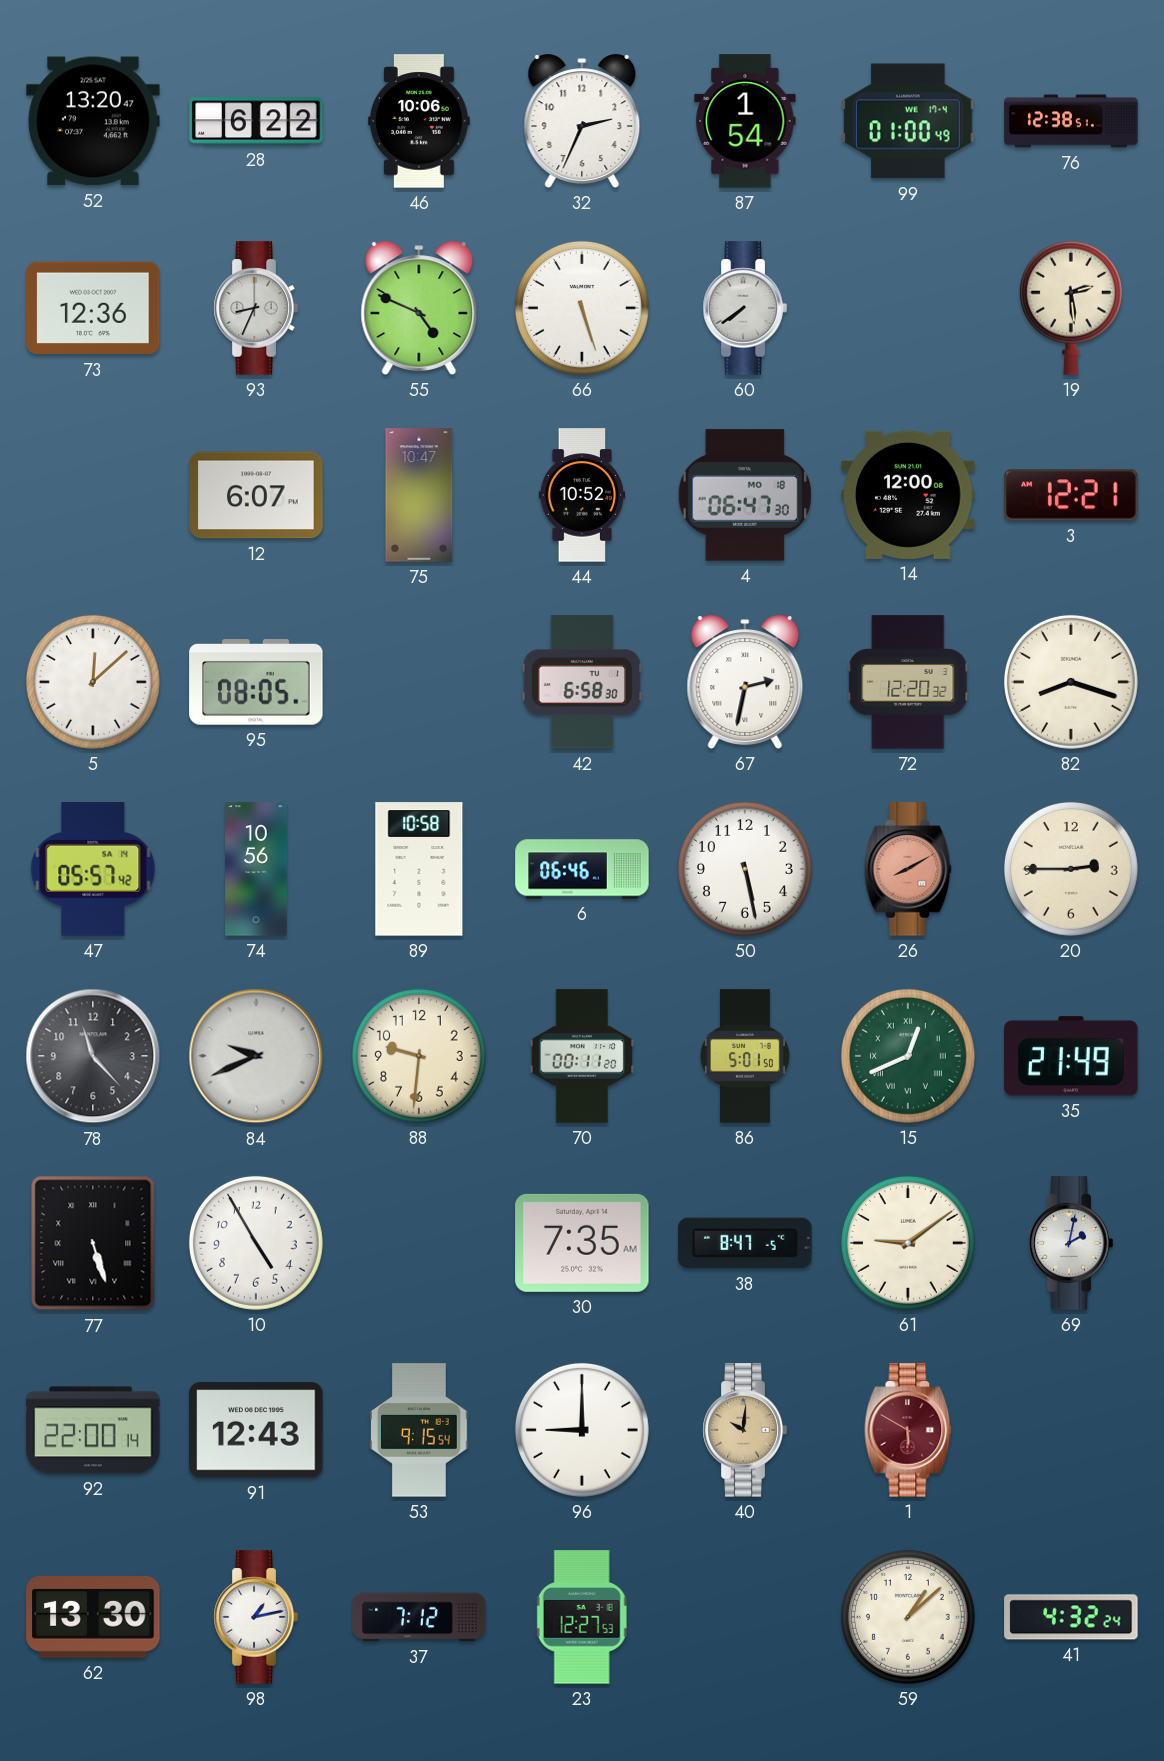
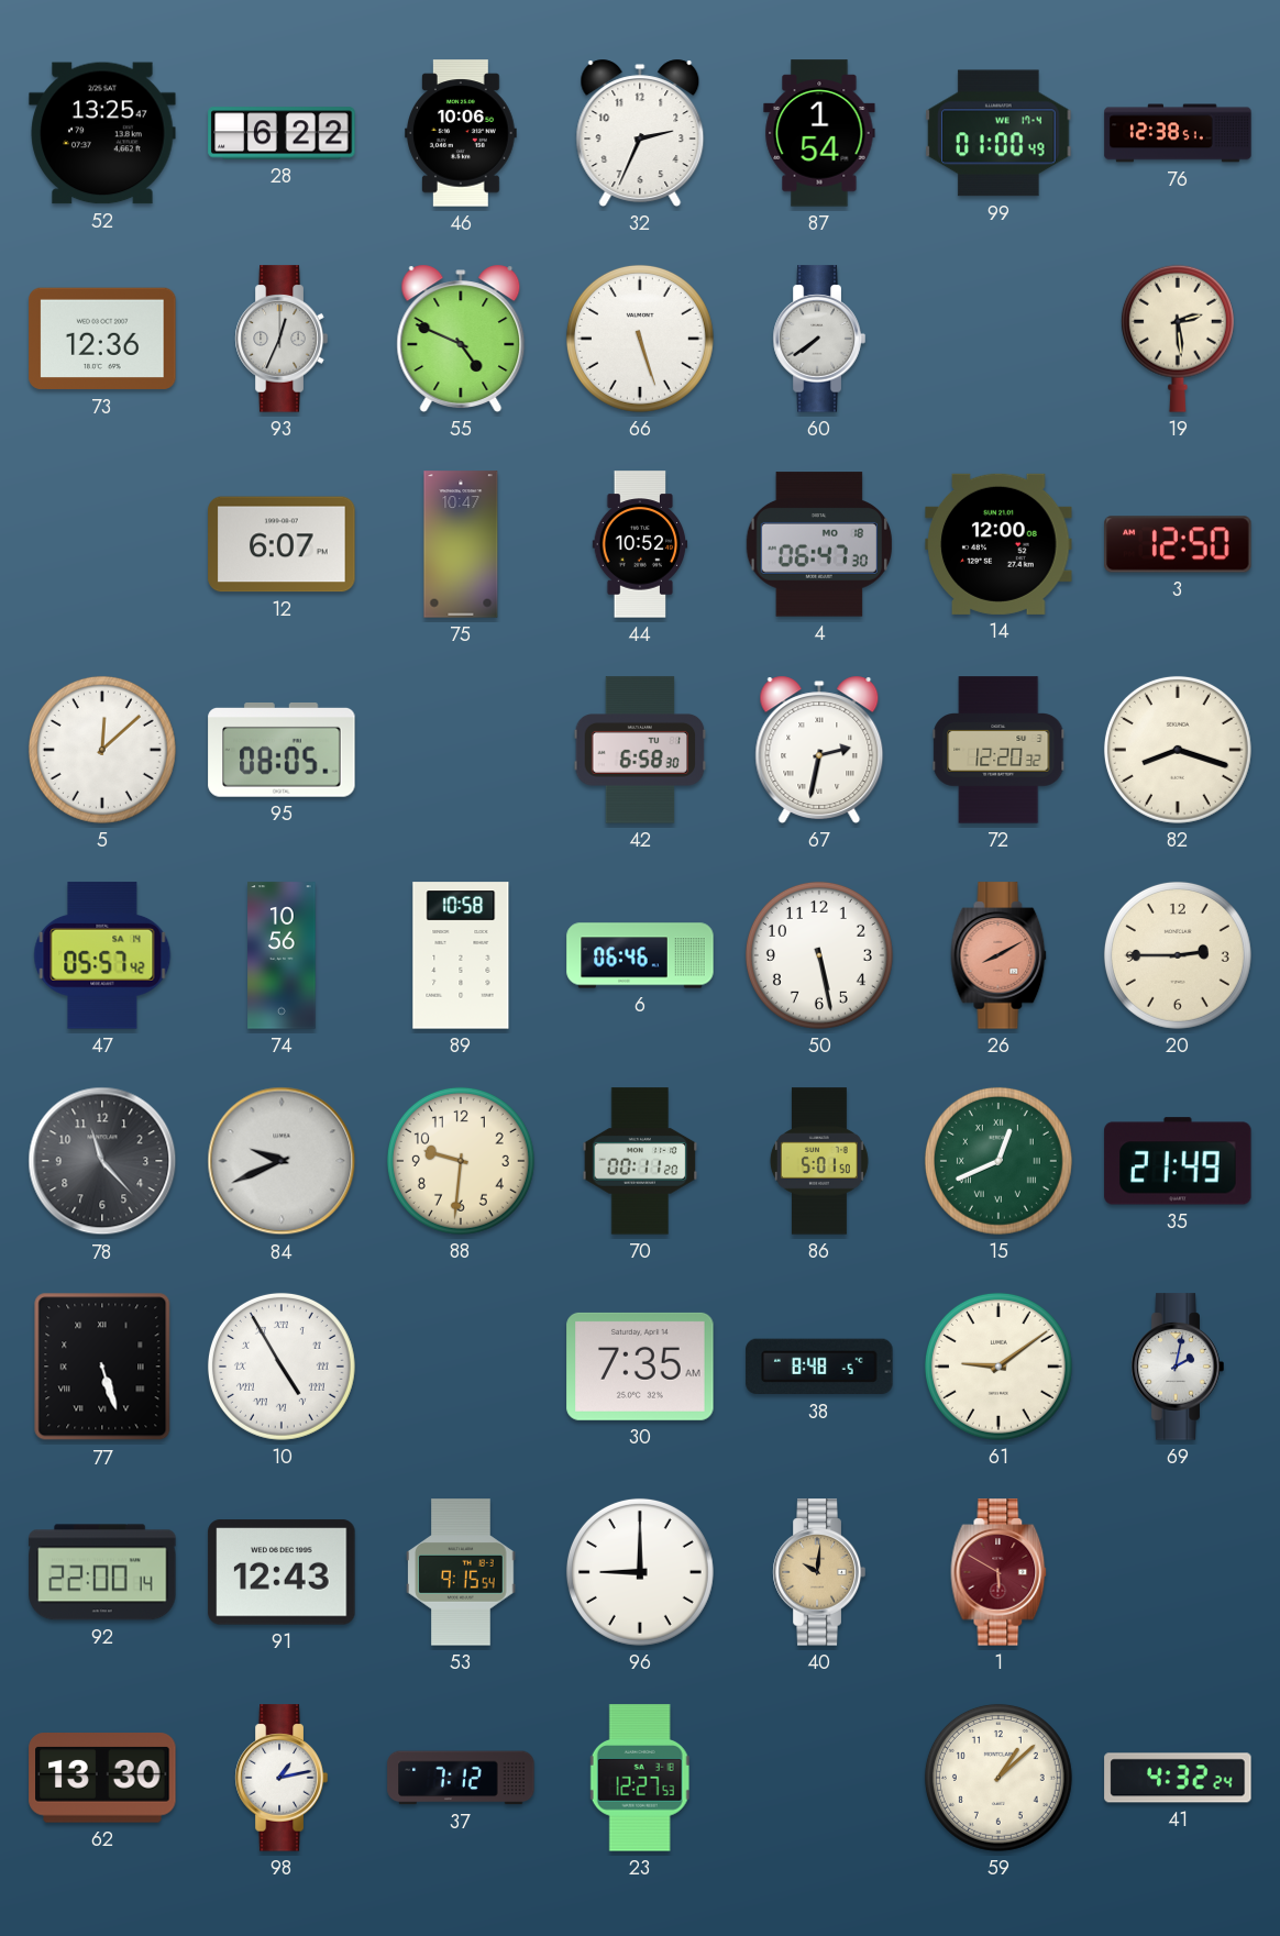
52: 13:20 -> 13:25
93: 8:34 -> 12:34
3: 12:21 -> 12:50
10 numerals: Arabic -> Roman
38: 8:47 -> 8:48
